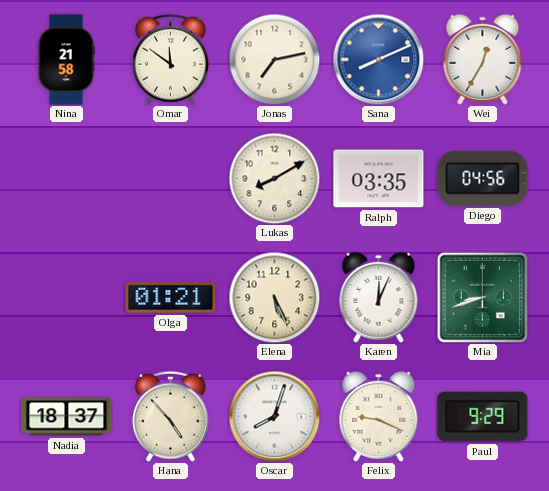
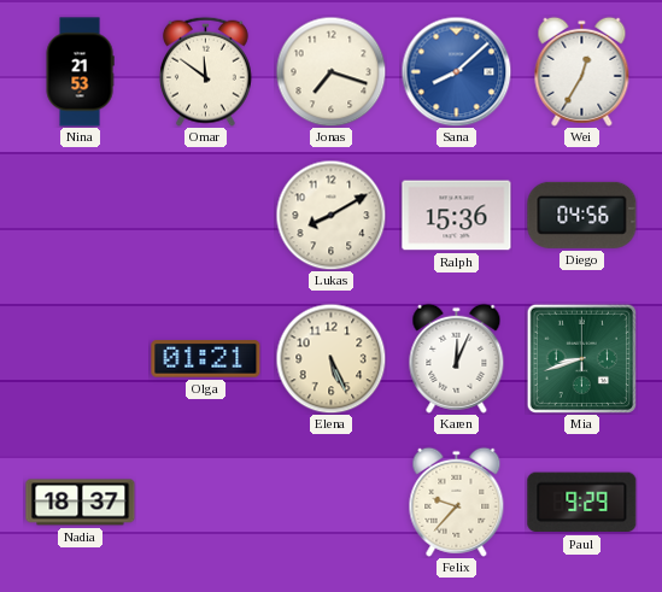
Nina: 21:58 -> 21:53
Jonas: 7:13 -> 7:18
Sana: 8:11 -> 8:08
Ralph: 03:35 -> 15:36
Hana: 4:53 -> none
Oscar: 8:03 -> none
Felix: 9:19 -> 9:37
